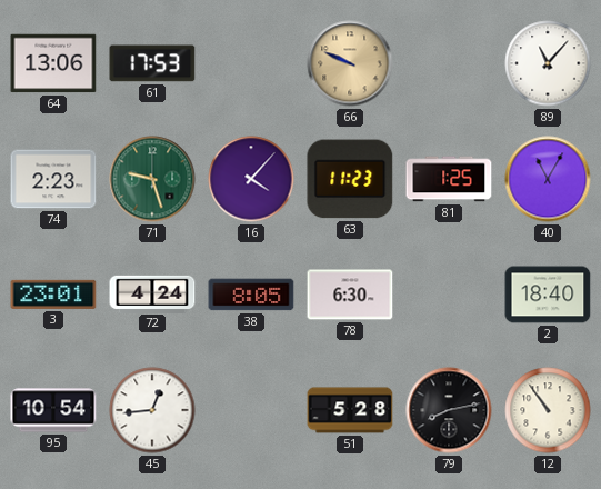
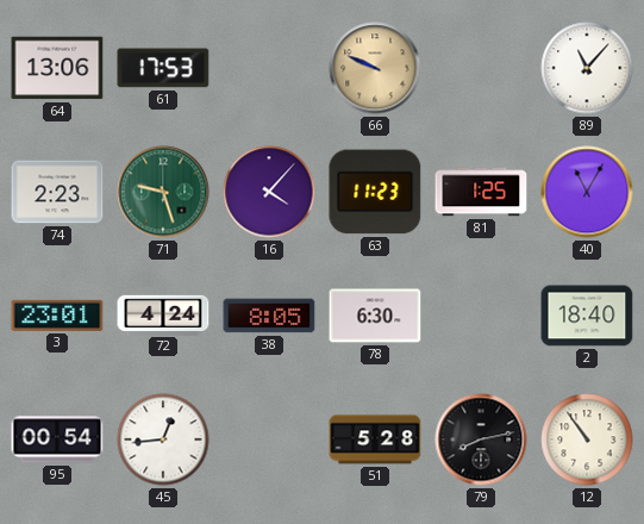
95: 10:54 -> 00:54
